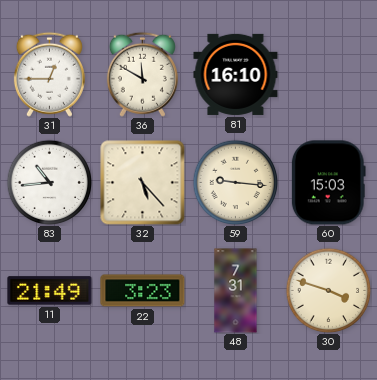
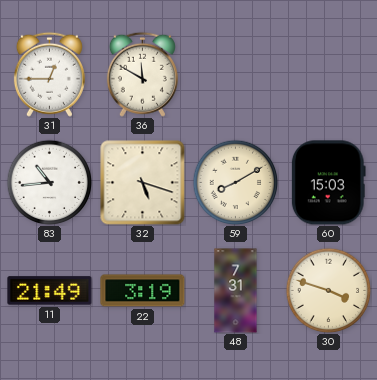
81: 16:10 -> none
32: 5:23 -> 5:18
59: 9:16 -> 8:10
22: 3:23 -> 3:19
